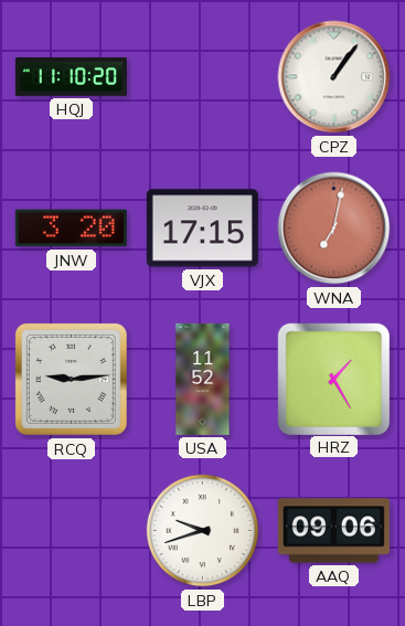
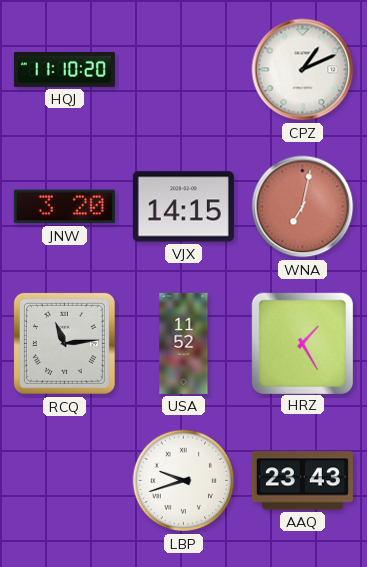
CPZ: 1:06 -> 1:11
VJX: 17:15 -> 14:15
RCQ: 9:14 -> 11:14
AAQ: 09:06 -> 23:43
